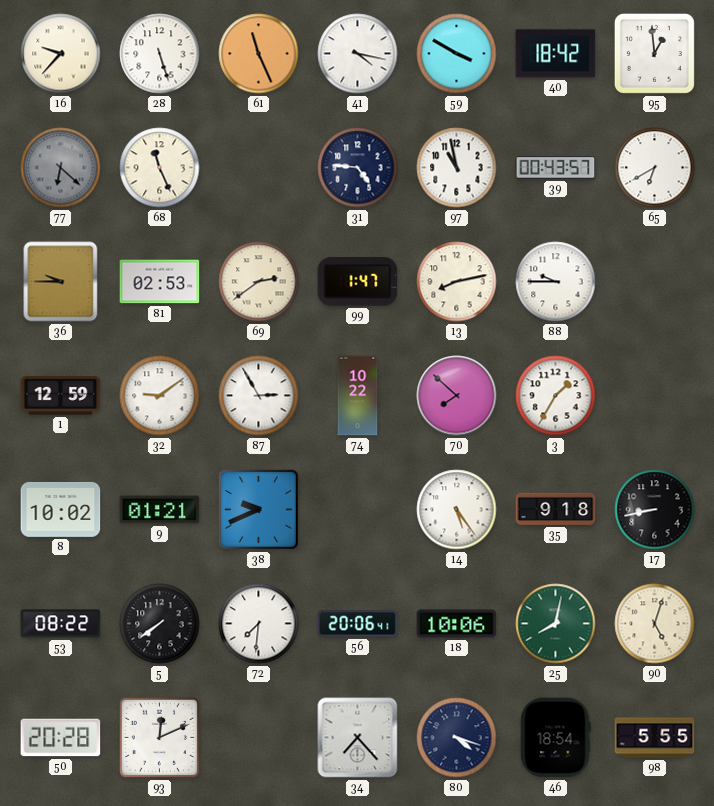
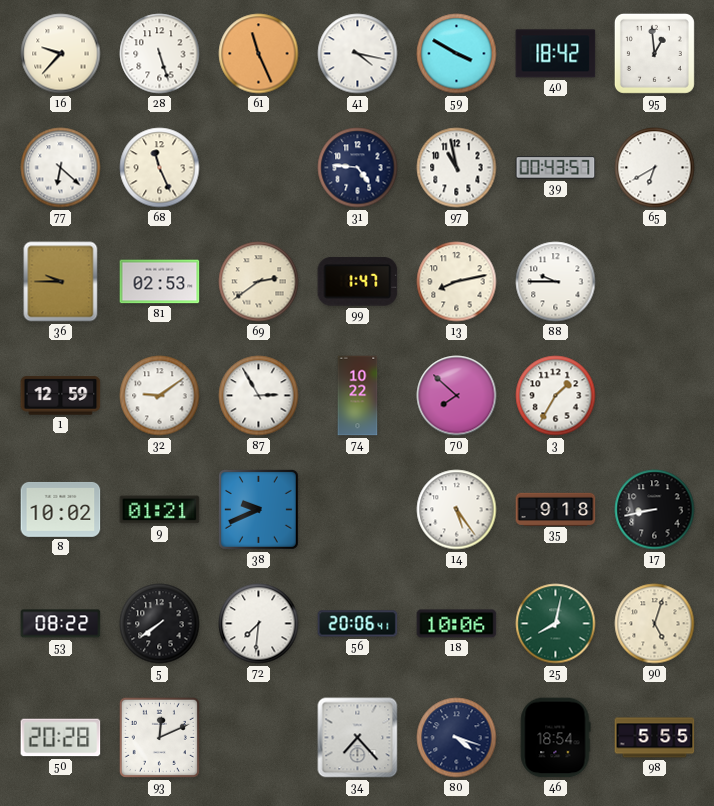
77 dial: grey -> white
